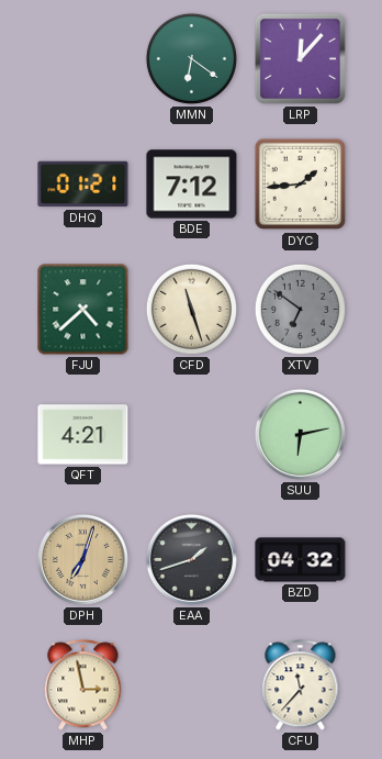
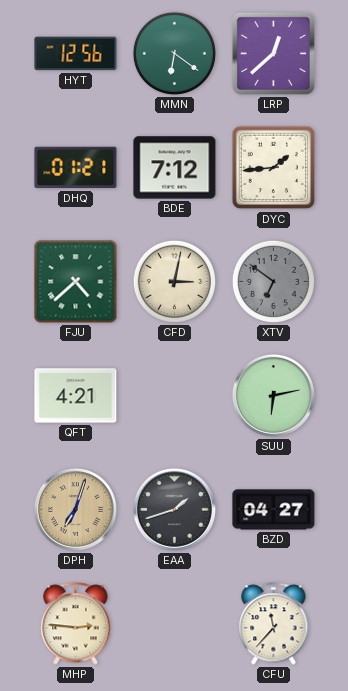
HYT: none -> 12:56
LRP: 12:07 -> 12:38
CFD: 11:27 -> 3:02
BZD: 04:32 -> 04:27
MHP: 2:58 -> 2:46
